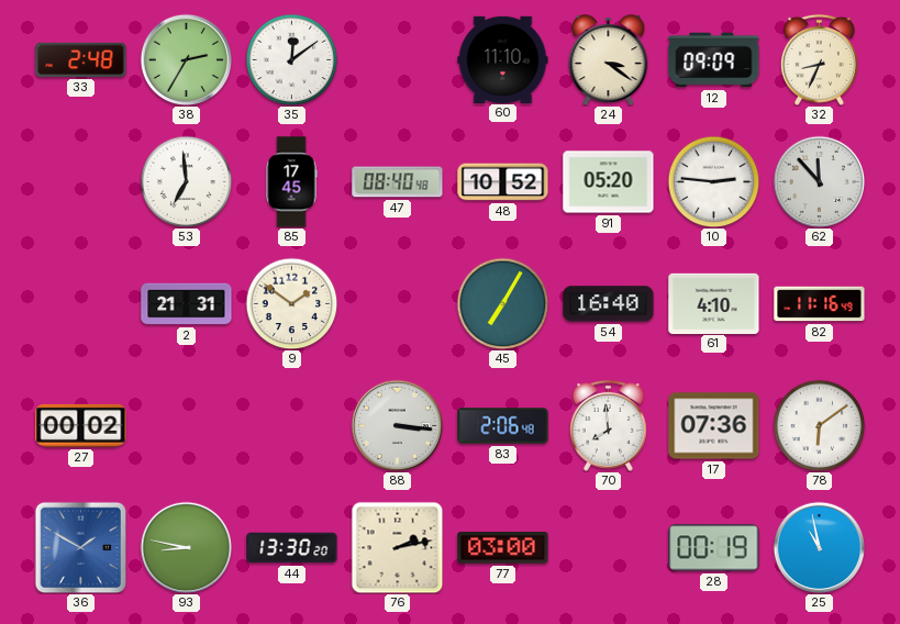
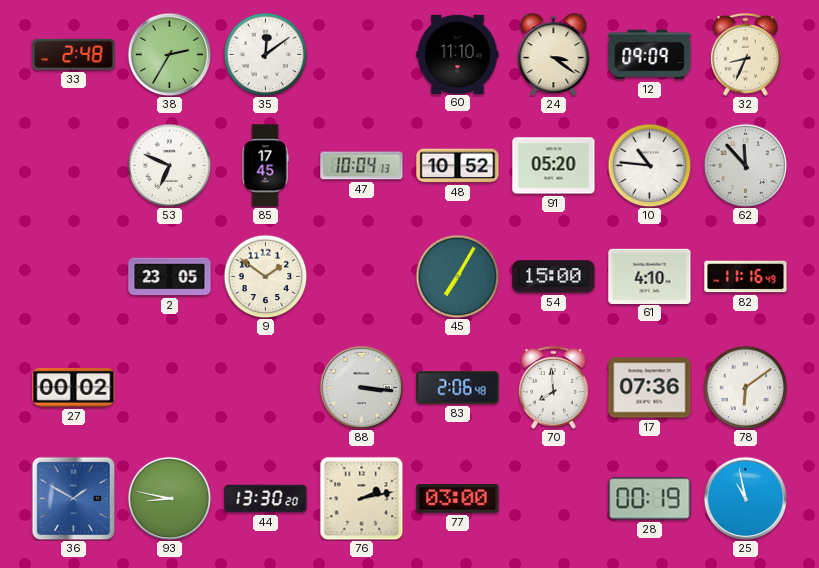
53: 6:59 -> 6:49
47: 08:40 -> 10:04
10: 2:46 -> 10:46
2: 21:31 -> 23:05
54: 16:40 -> 15:00
